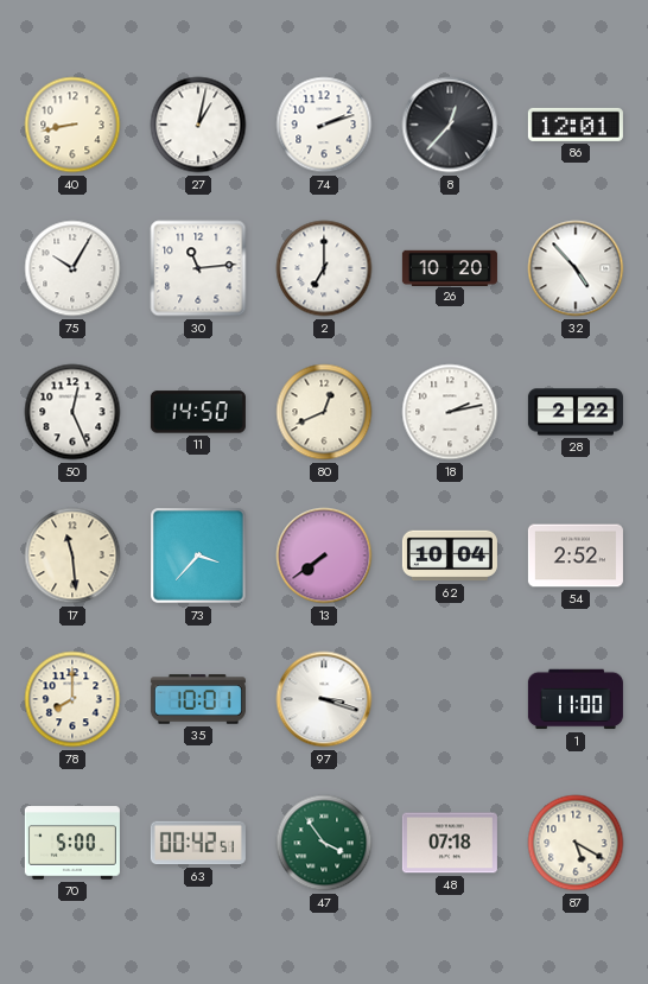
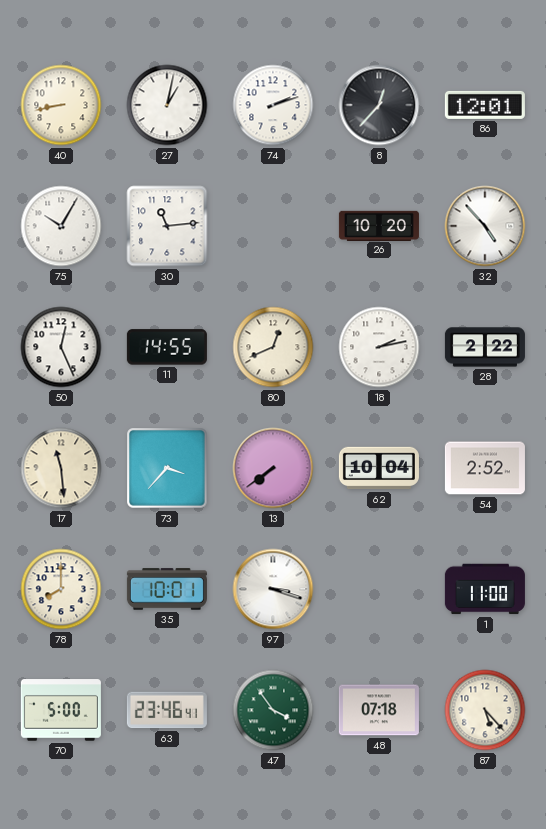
2: 7:00 -> none
11: 14:50 -> 14:55
63: 00:42 -> 23:46
87: 5:20 -> 5:23
